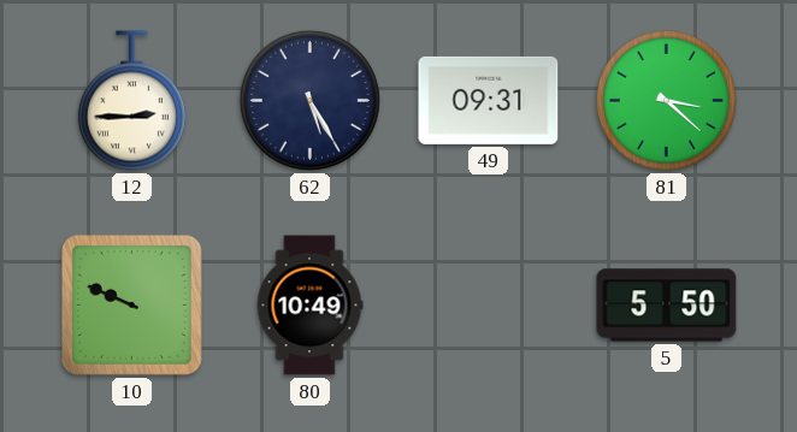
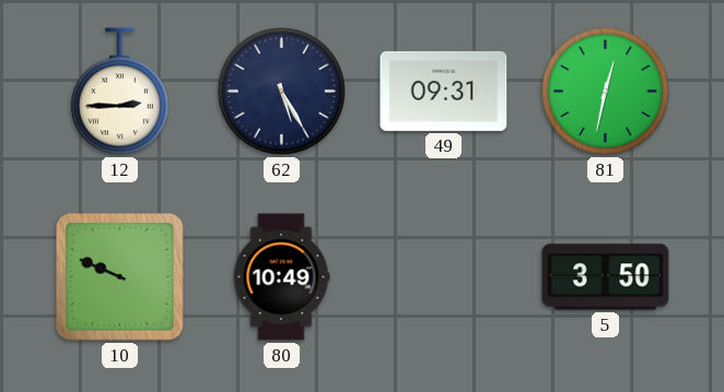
81: 3:22 -> 12:32
5: 5:50 -> 3:50
